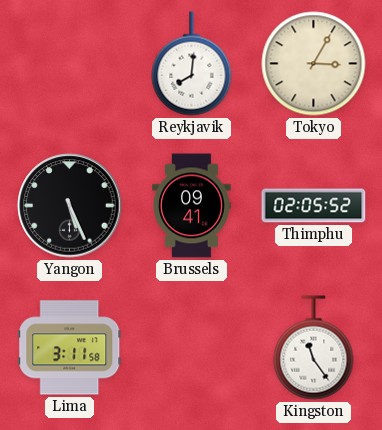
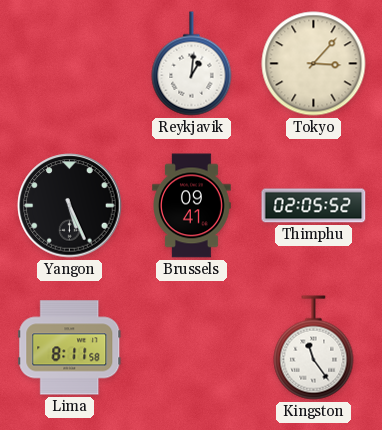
Reykjavik: 8:01 -> 1:01
Tokyo: 3:05 -> 3:07
Lima: 3:11 -> 8:11
